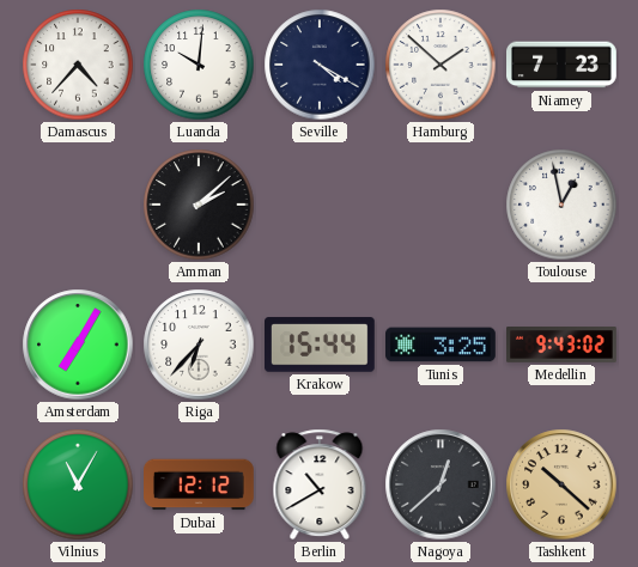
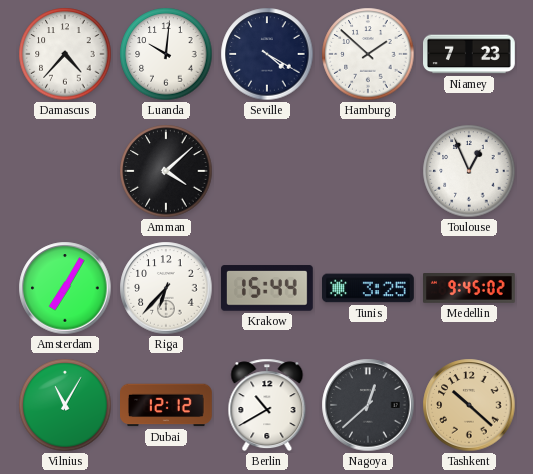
Amman: 2:08 -> 4:08
Toulouse: 12:58 -> 12:56
Medellin: 9:43 -> 9:45
